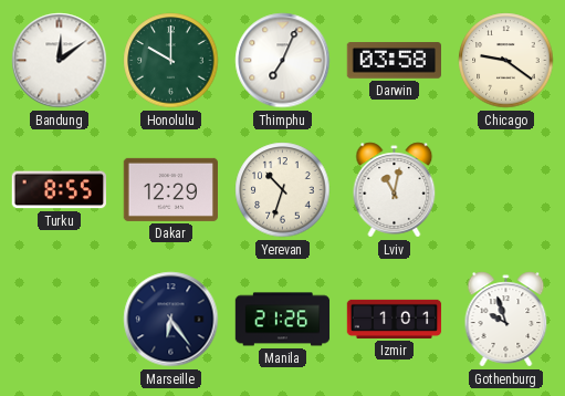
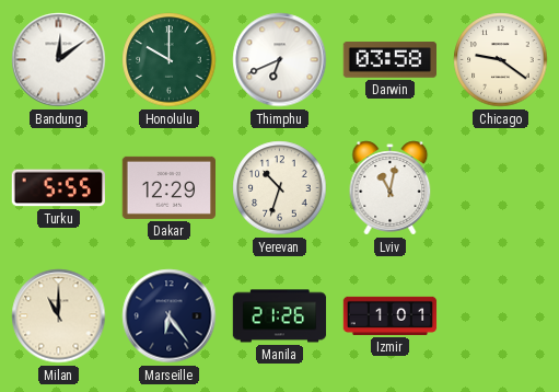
Thimphu: 7:04 -> 6:41
Turku: 8:55 -> 5:55
Milan: none -> 11:00
Gothenburg: 9:57 -> none
